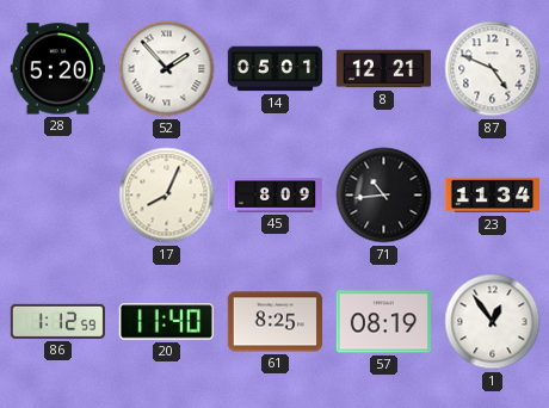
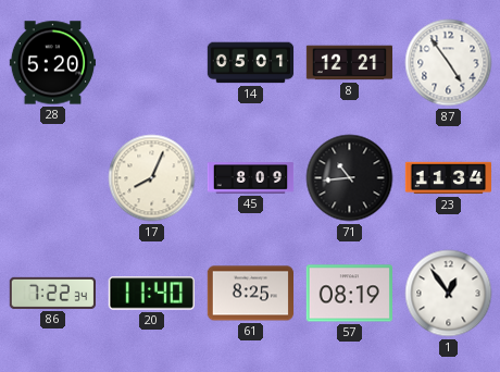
52: 1:53 -> none
87: 4:49 -> 4:54
86: 1:12 -> 7:22
